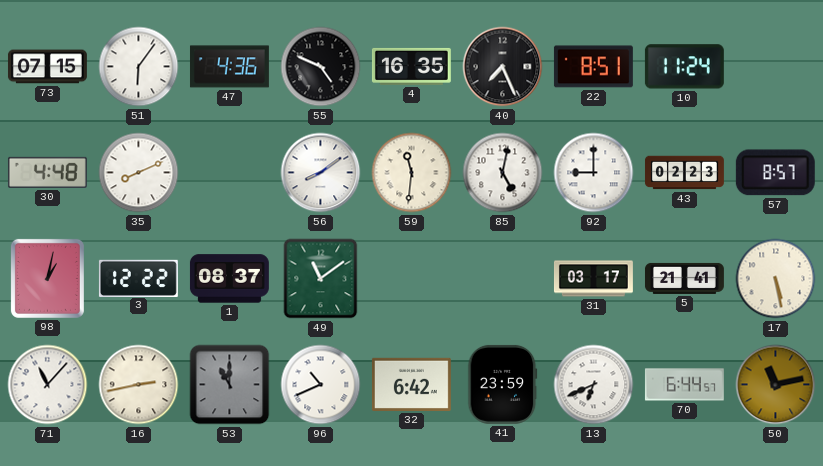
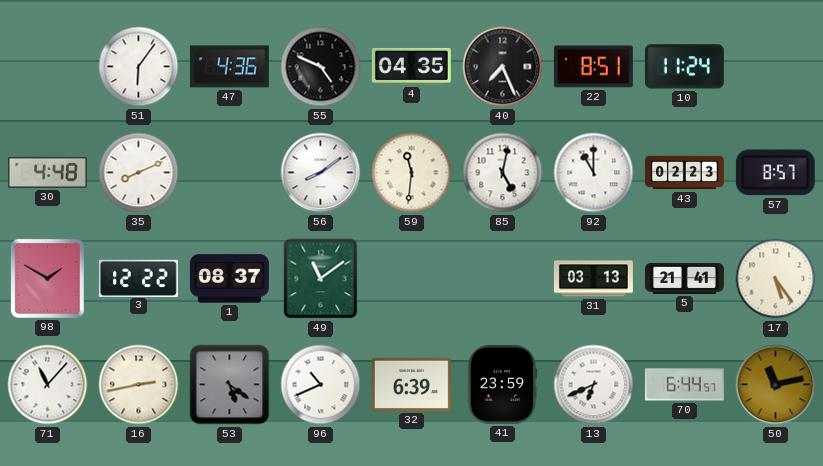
73: 07:15 -> none
4: 16:35 -> 04:35
92: 9:00 -> 11:00
98: 1:02 -> 1:50
31: 03:17 -> 03:13
17: 5:28 -> 5:24
53: 11:00 -> 5:21
32: 6:42 -> 6:39
